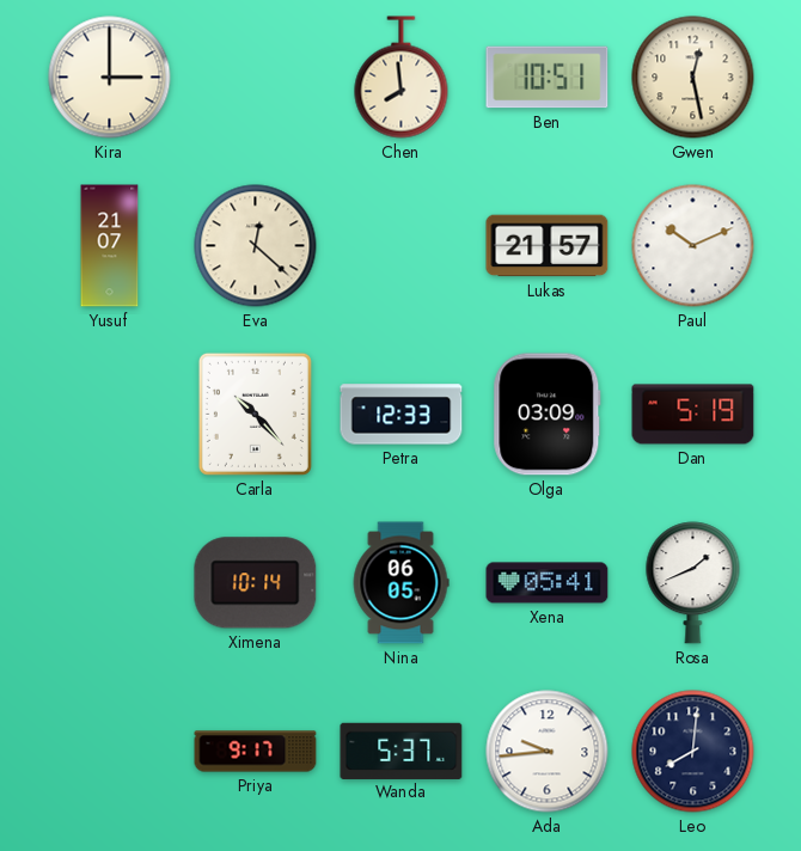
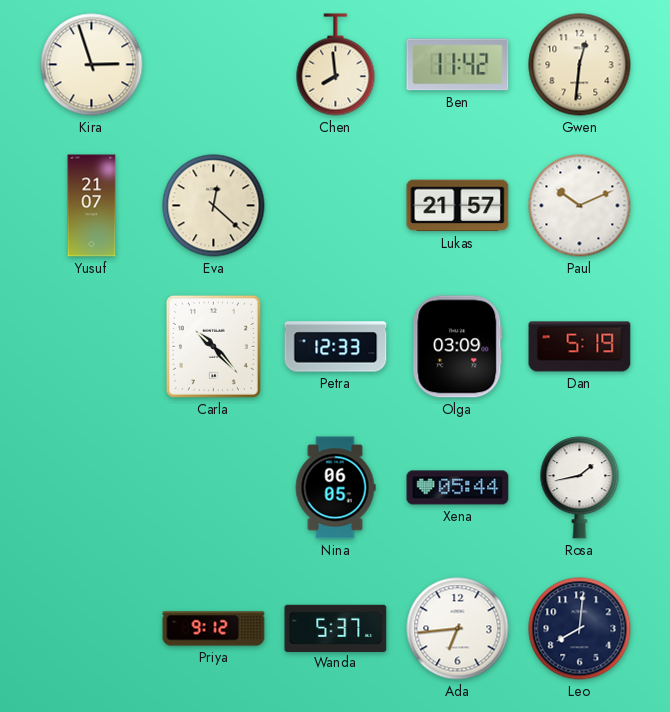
Kira: 3:00 -> 2:57
Ben: 10:51 -> 11:42
Gwen: 12:28 -> 12:31
Ximena: 10:14 -> none
Xena: 05:41 -> 05:44
Rosa: 1:41 -> 1:43
Priya: 9:17 -> 9:12
Ada: 9:44 -> 6:44
